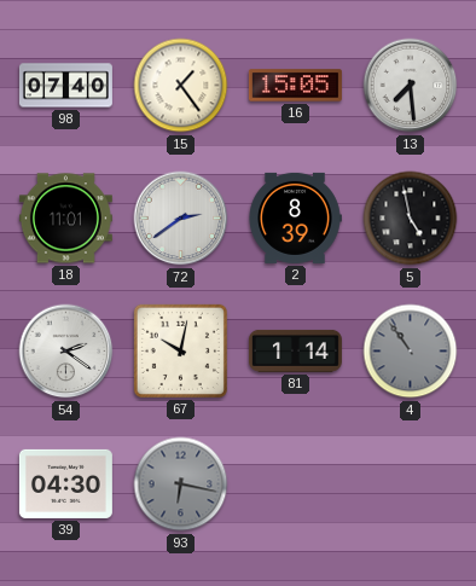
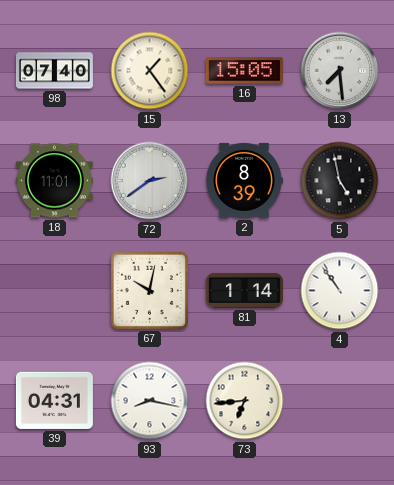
54: 2:21 -> none
4 dial: grey -> white
39: 04:30 -> 04:31
93: 6:17 -> 8:17
93 dial: grey -> white
73: none -> 6:44
